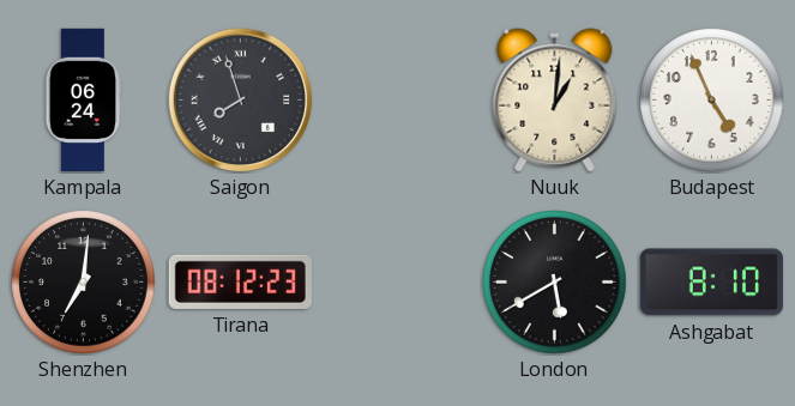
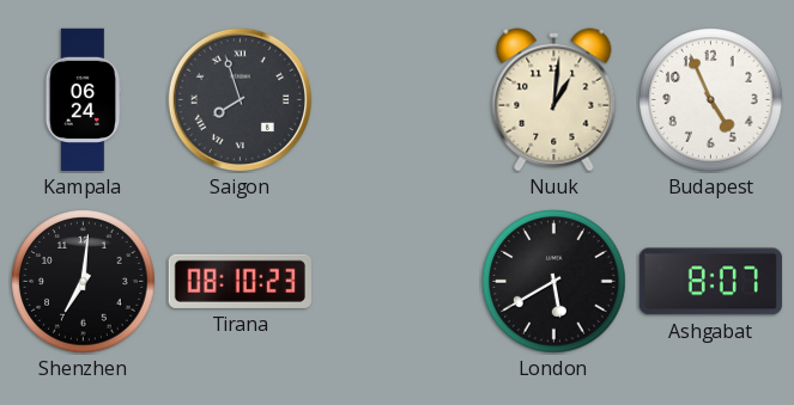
Tirana: 08:12 -> 08:10
Ashgabat: 8:10 -> 8:07
